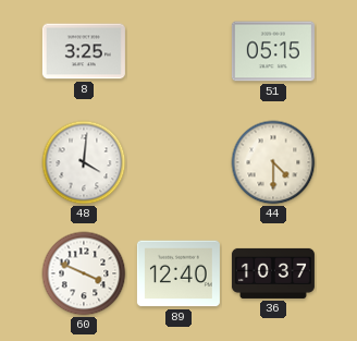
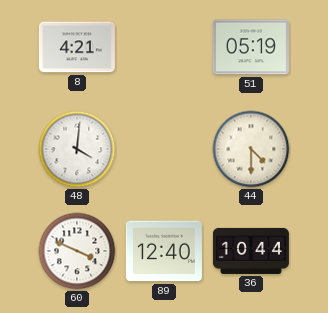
8: 3:25 -> 4:21
51: 05:15 -> 05:19
36: 10:37 -> 10:44
